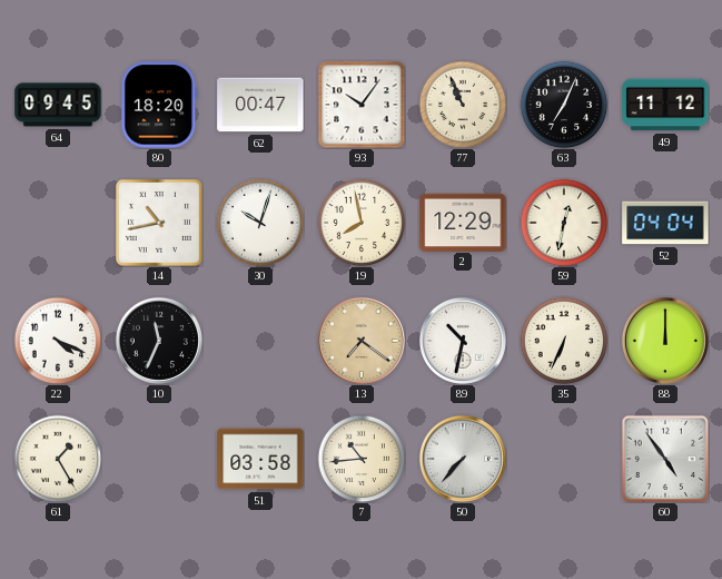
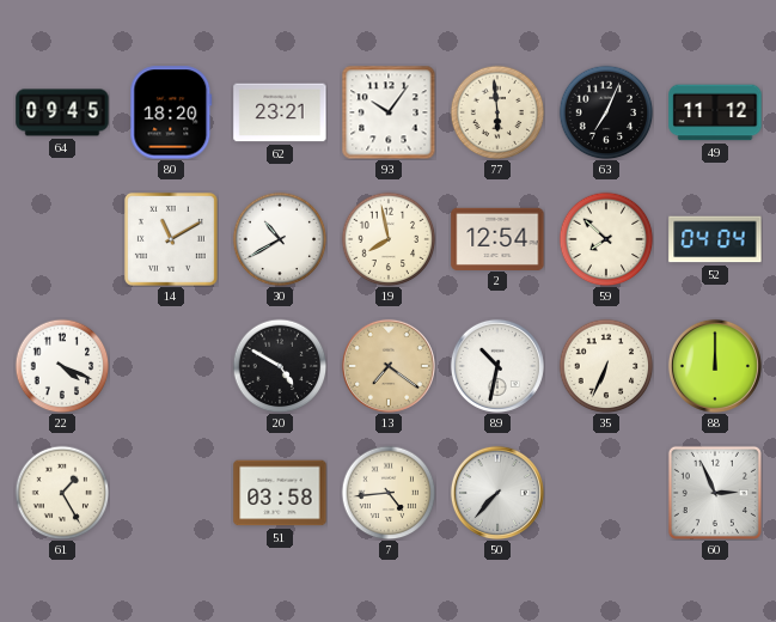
62: 00:47 -> 23:21
77: 10:56 -> 5:59
14: 10:43 -> 11:10
30: 10:03 -> 10:40
2: 12:29 -> 12:54
59: 12:32 -> 7:52
10: 11:34 -> none
20: none -> 4:50
7: 10:44 -> 4:44
60: 4:54 -> 2:56
